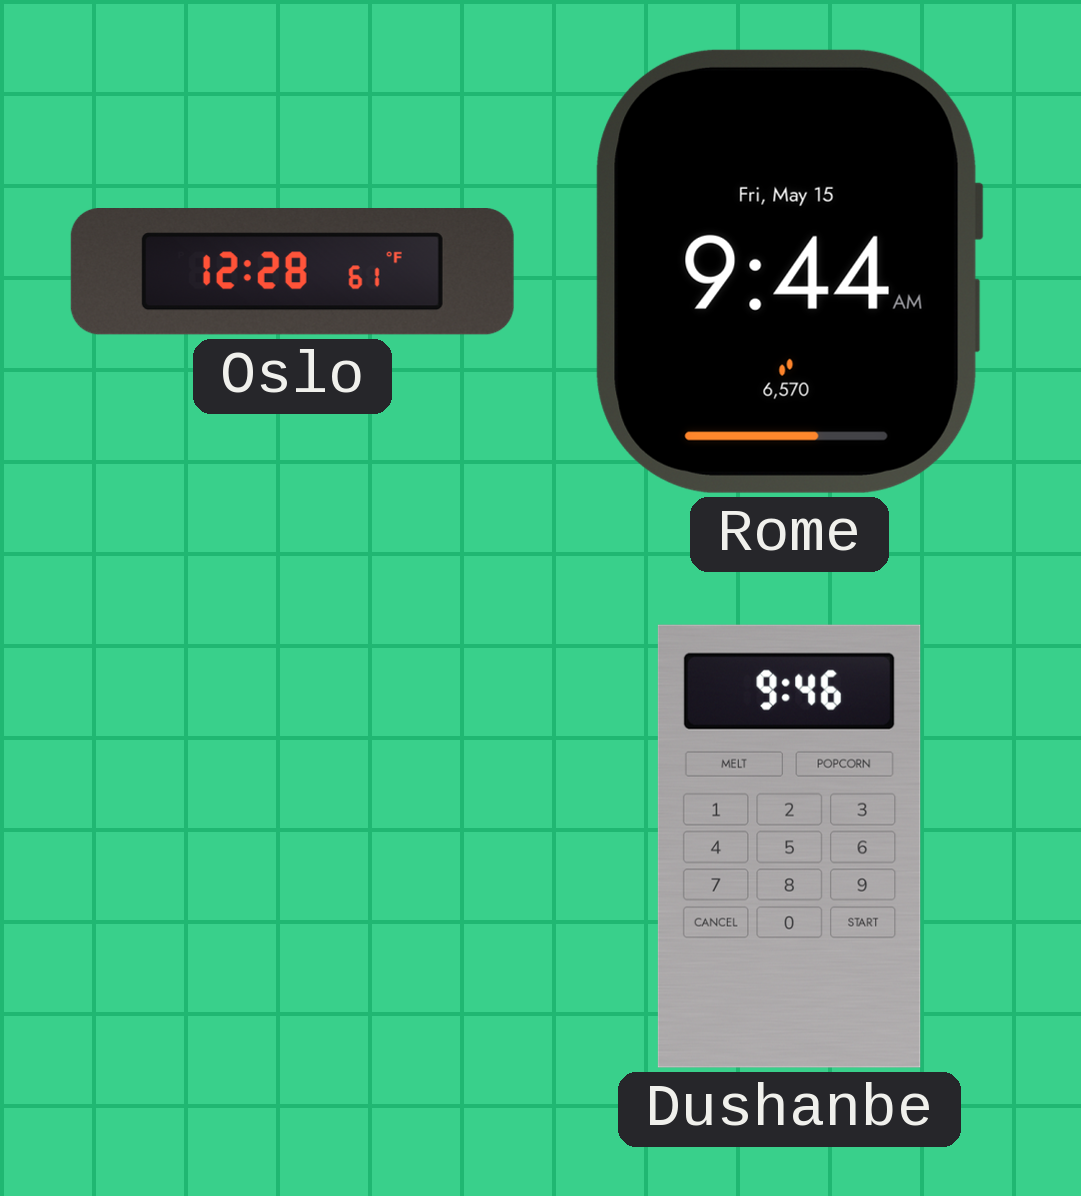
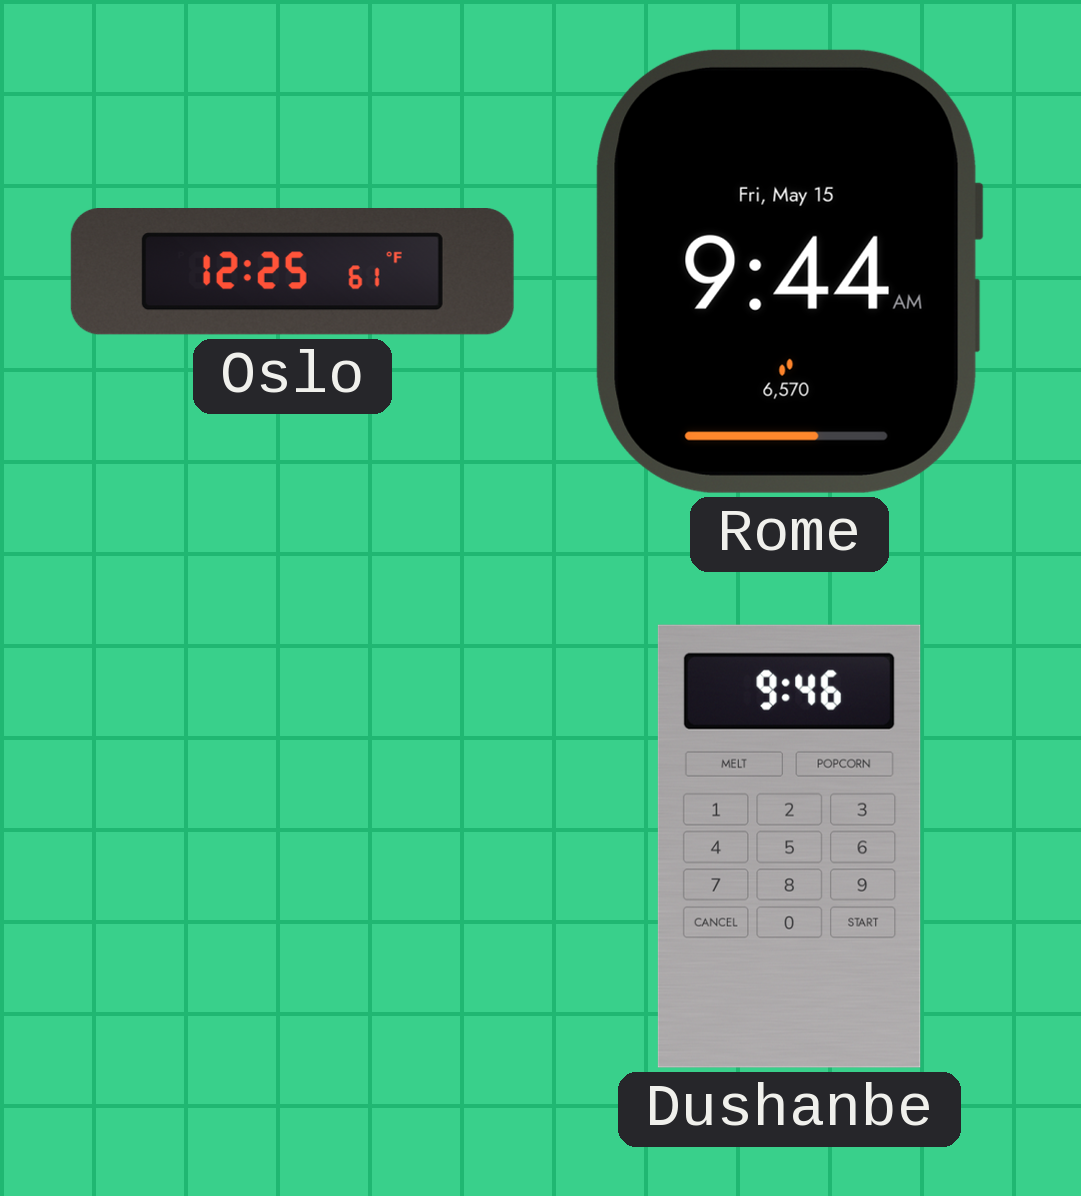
Oslo: 12:28 -> 12:25
